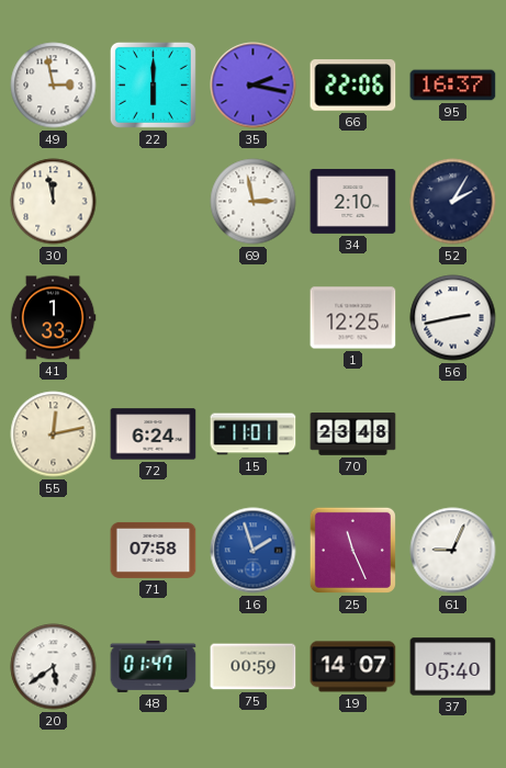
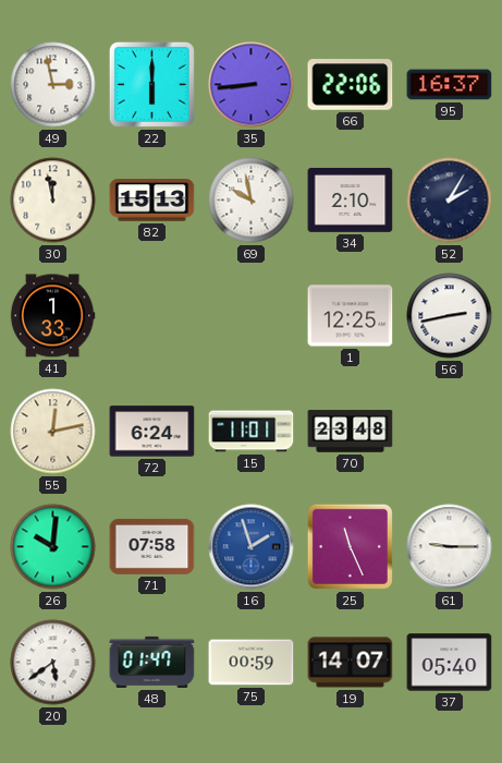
35: 2:17 -> 8:44
82: none -> 15:13
69: 2:58 -> 9:58
26: none -> 10:01
61: 9:04 -> 9:15
